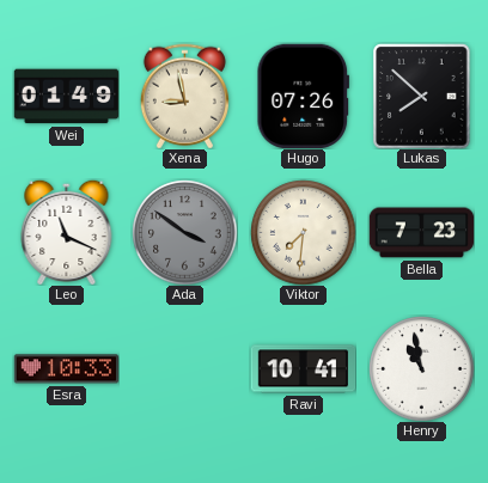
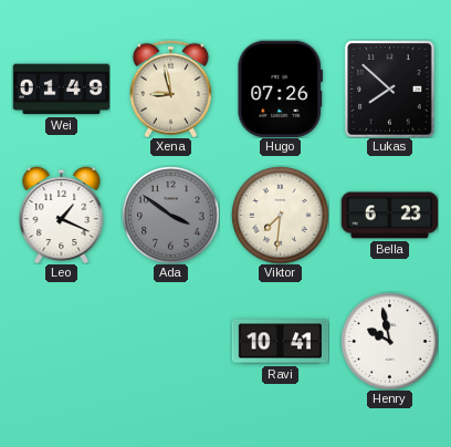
Leo: 11:19 -> 1:19
Bella: 7:23 -> 6:23
Esra: 10:33 -> none
Henry: 10:58 -> 9:58
